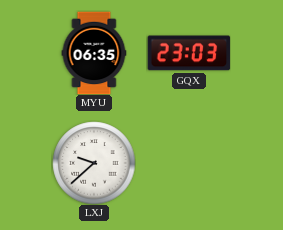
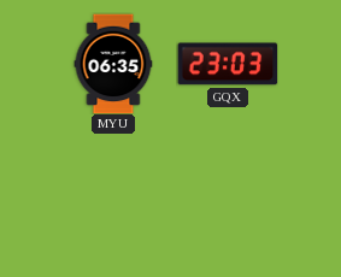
LXJ: 9:38 -> none
